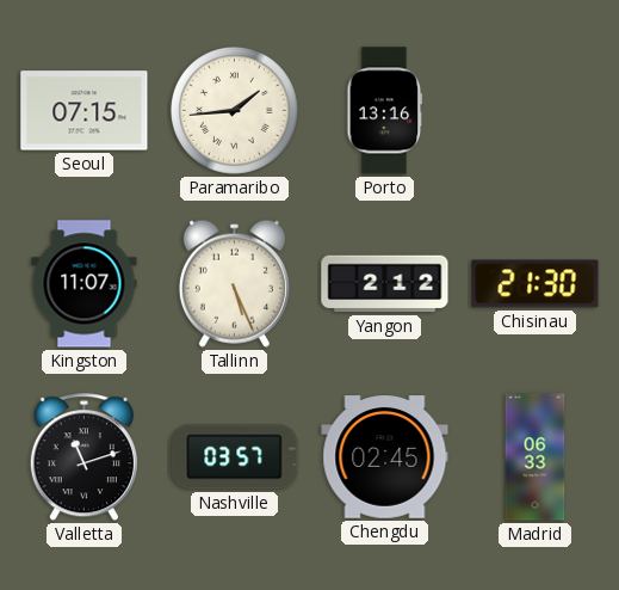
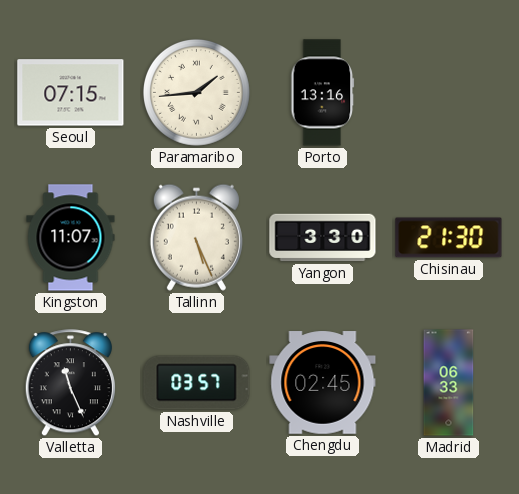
Yangon: 2:12 -> 3:30
Valletta: 11:12 -> 11:26
